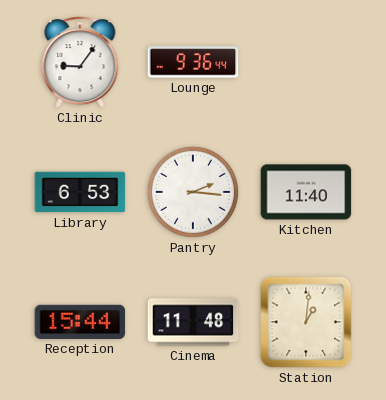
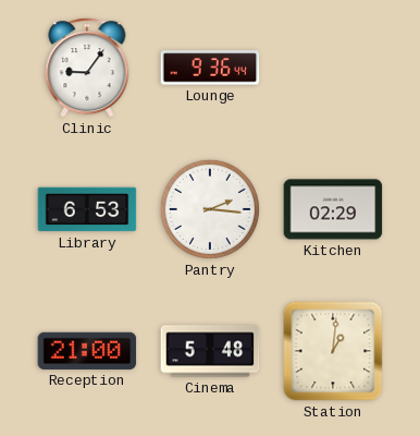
Kitchen: 11:40 -> 02:29
Reception: 15:44 -> 21:00
Cinema: 11:48 -> 5:48
